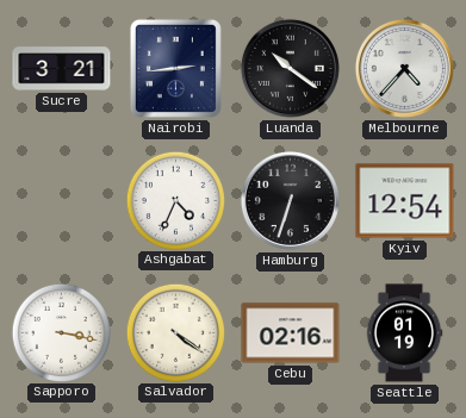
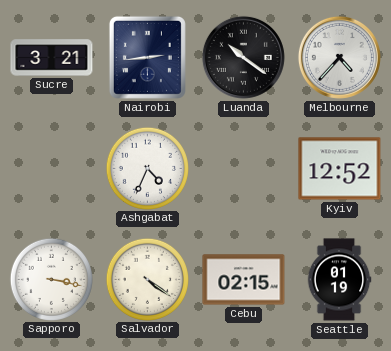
Hamburg: 6:33 -> none
Kyiv: 12:54 -> 12:52
Cebu: 02:16 -> 02:15
